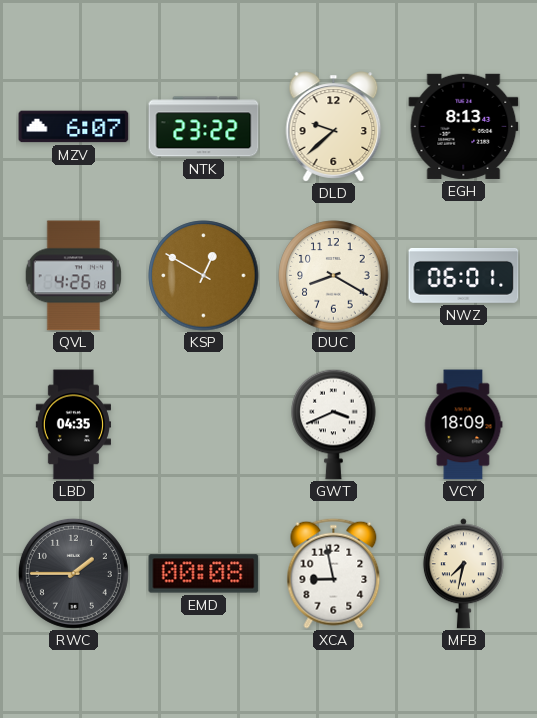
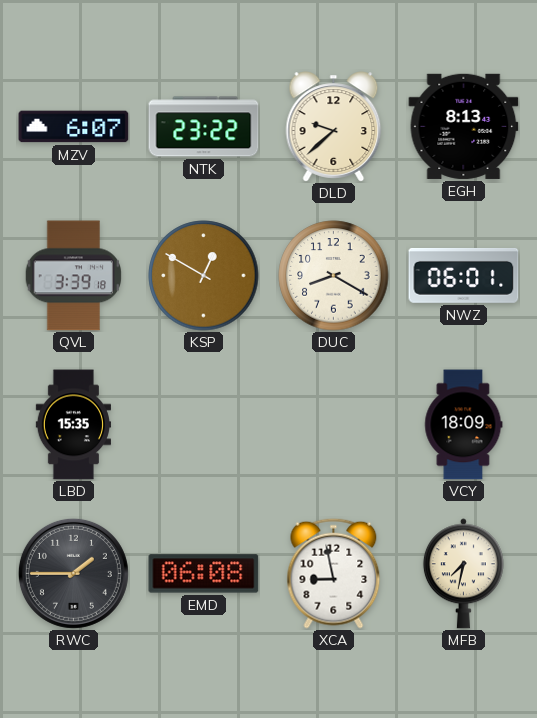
QVL: 4:26 -> 3:39
LBD: 04:35 -> 15:35
GWT: 3:41 -> none
EMD: 00:08 -> 06:08
